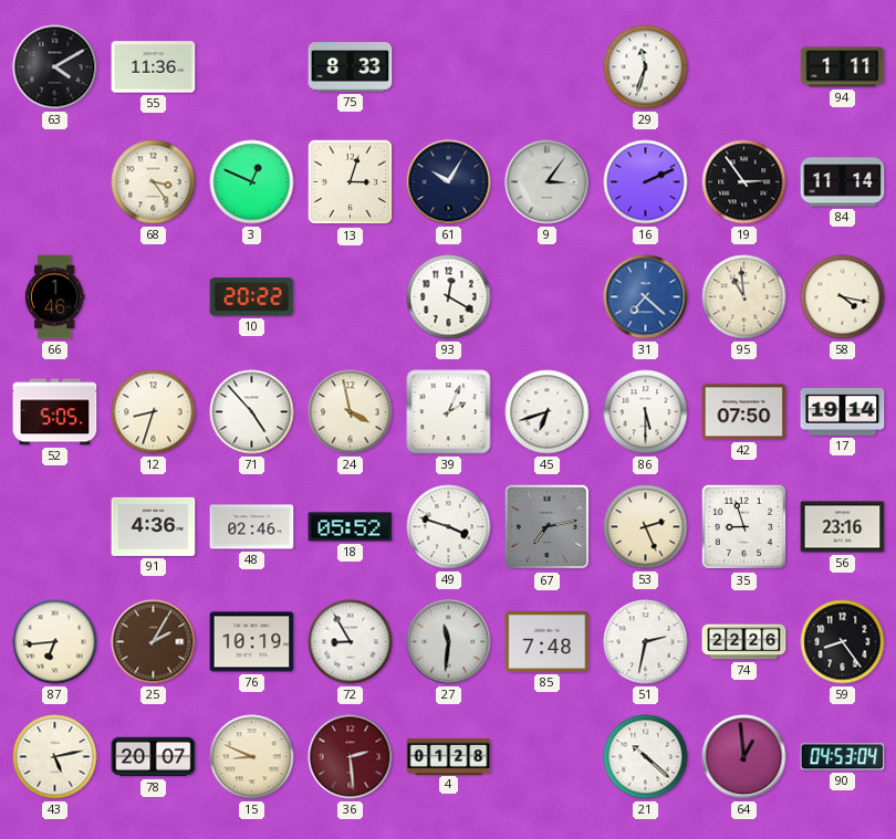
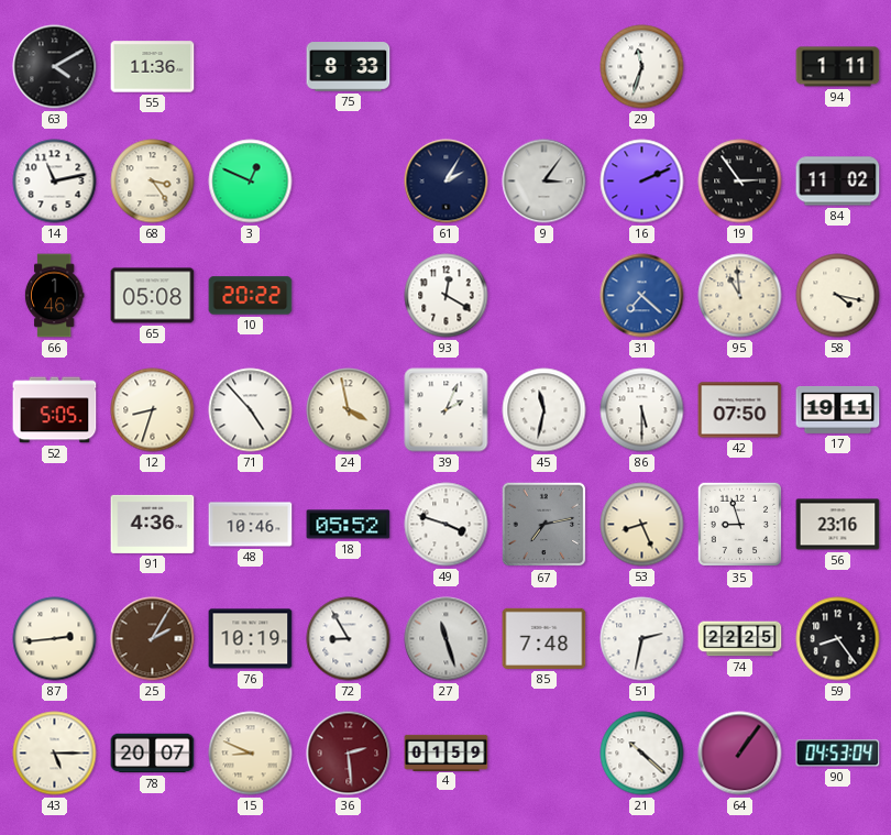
14: none -> 11:13
13: 3:03 -> none
61: 10:05 -> 2:05
84: 11:14 -> 11:02
65: none -> 05:08
45: 6:42 -> 11:32
17: 19:14 -> 19:11
48: 02:46 -> 10:46
53: 2:26 -> 8:26
87: 6:44 -> 2:44
27: 11:31 -> 11:27
74: 22:26 -> 22:25
43: 5:13 -> 5:15
4: 01:28 -> 01:59
64: 12:59 -> 1:06
